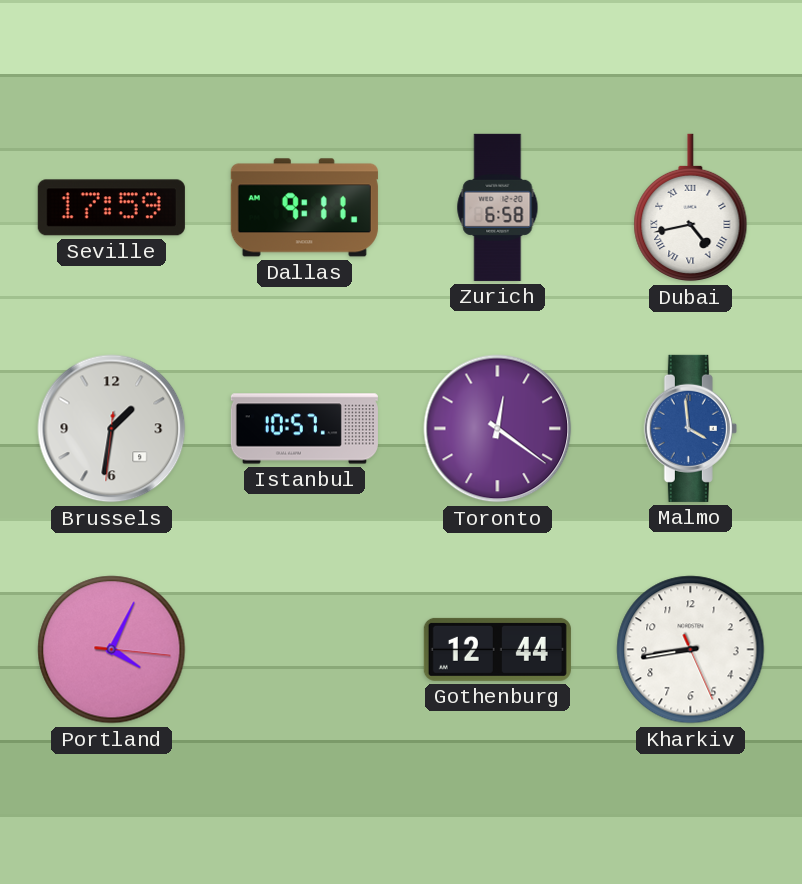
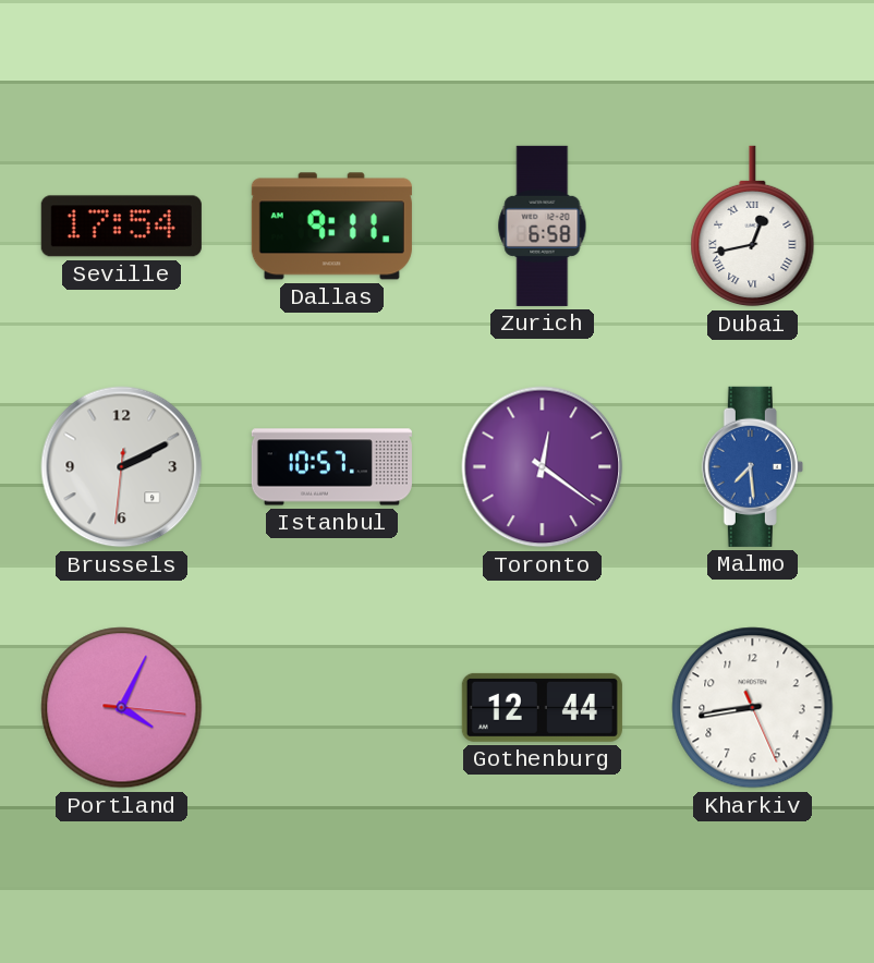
Seville: 17:59 -> 17:54
Dubai: 4:43 -> 12:43
Brussels: 1:31 -> 2:10
Malmo: 3:59 -> 7:29
